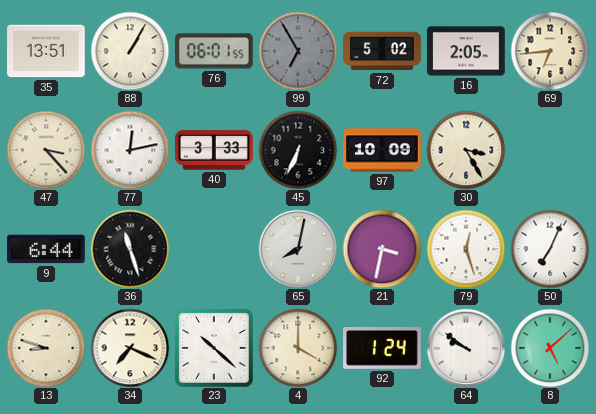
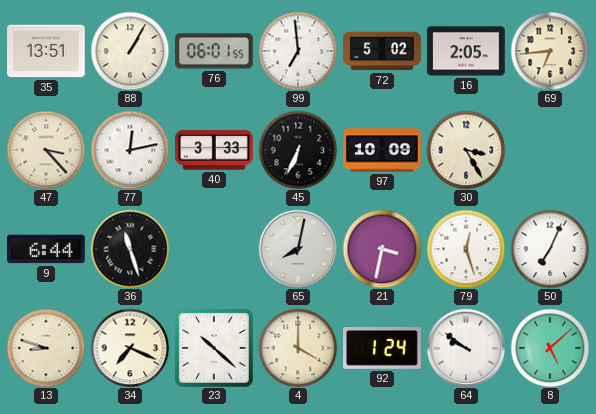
99: 6:55 -> 6:59
99 dial: grey -> white
